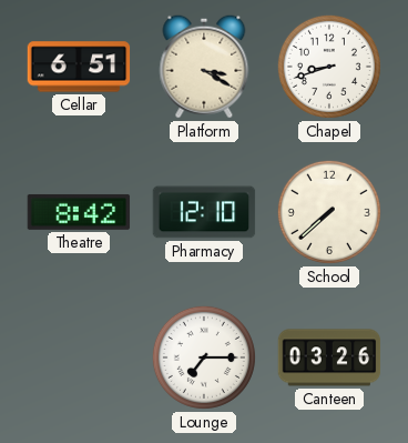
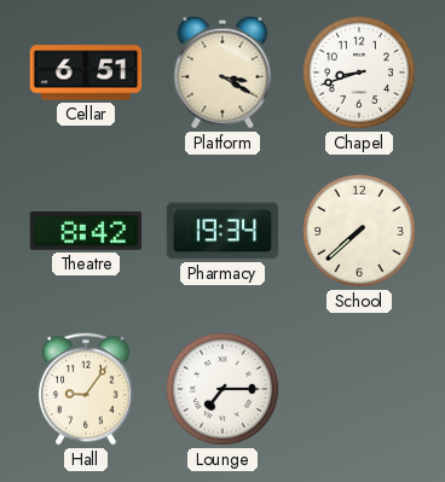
Pharmacy: 12:10 -> 19:34
Hall: none -> 9:06
Canteen: 03:26 -> none
